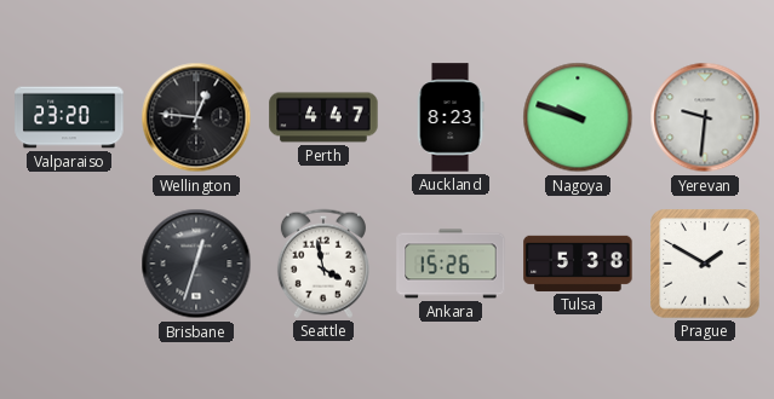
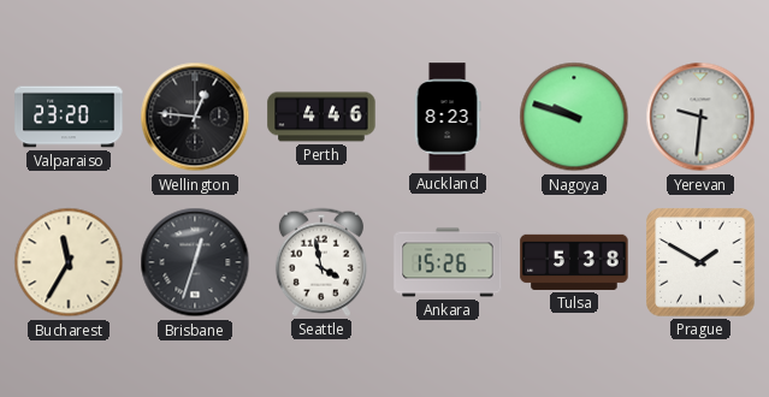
Perth: 4:47 -> 4:46
Bucharest: none -> 11:35
